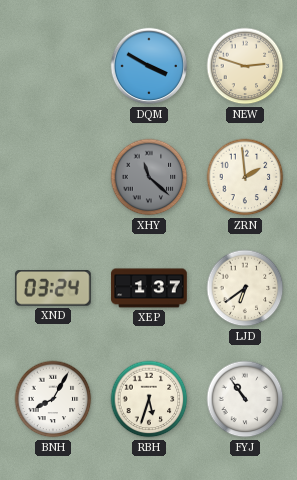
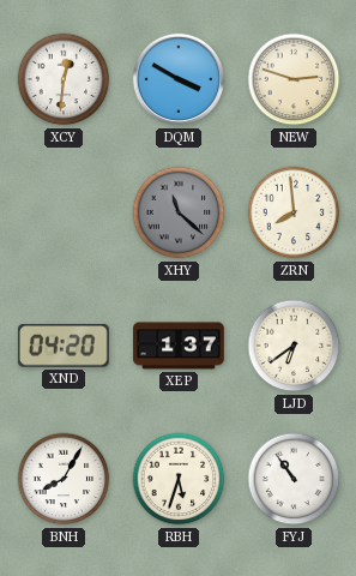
XCY: none -> 12:31
ZRN: 1:59 -> 7:59
XND: 03:24 -> 04:20
